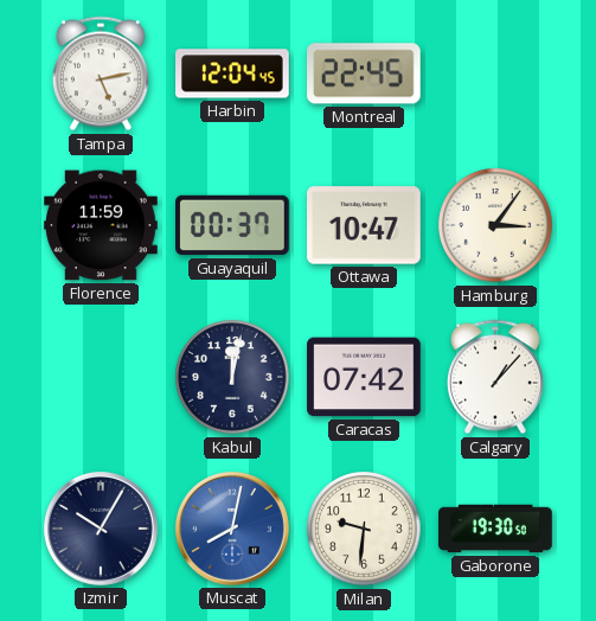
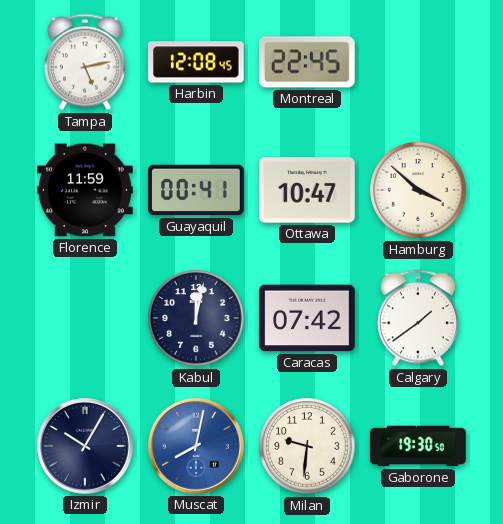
Harbin: 12:04 -> 12:08
Guayaquil: 00:37 -> 00:41
Hamburg: 3:06 -> 3:52
Calgary: 1:07 -> 1:39
